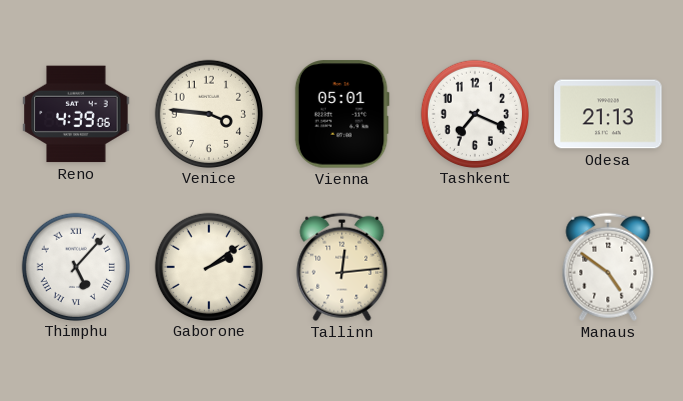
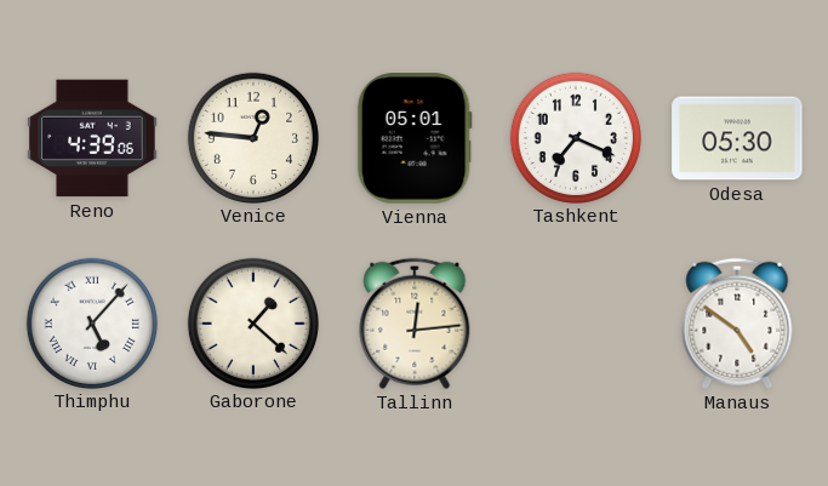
Venice: 3:46 -> 12:46
Odesa: 21:13 -> 05:30
Gaborone: 2:09 -> 1:22
